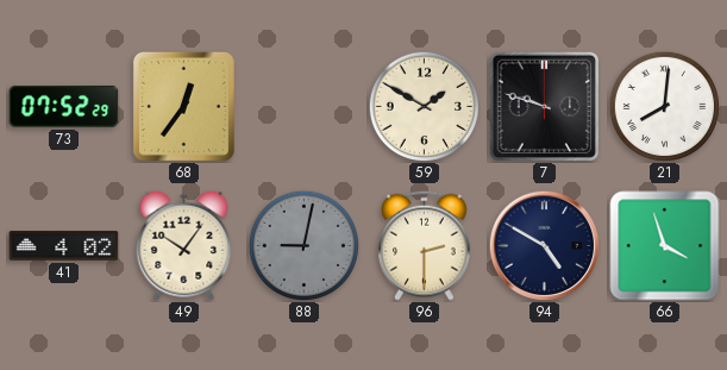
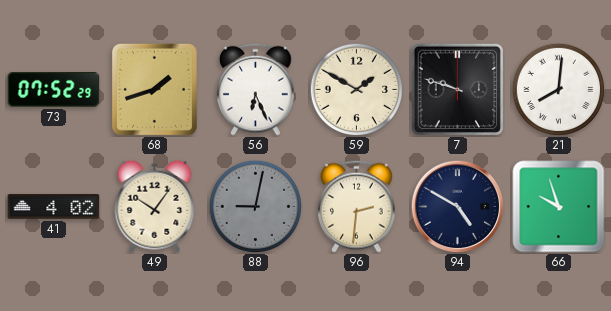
68: 12:36 -> 1:42
56: none -> 6:26
96: 2:30 -> 2:31
66: 3:57 -> 9:57
